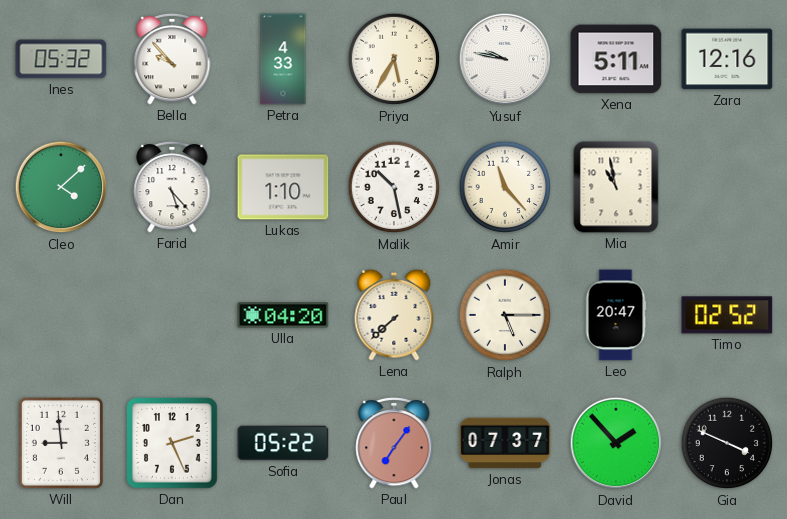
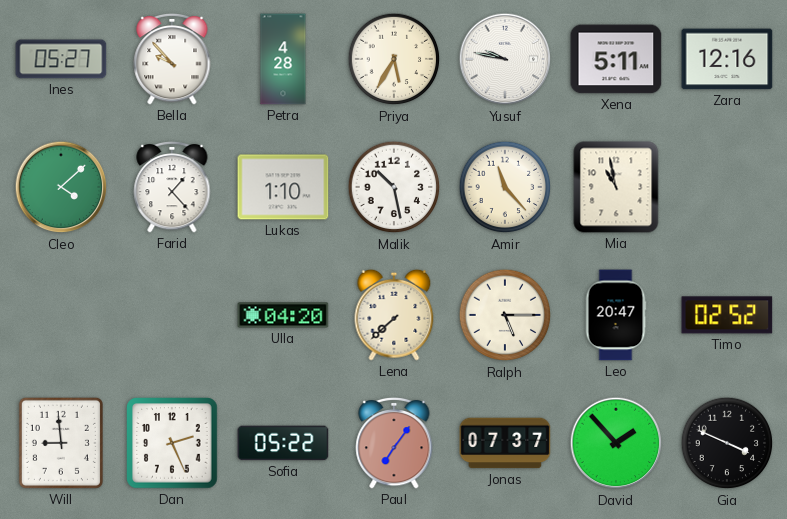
Ines: 05:32 -> 05:27
Petra: 4:33 -> 4:28
Farid: 5:23 -> 1:23
